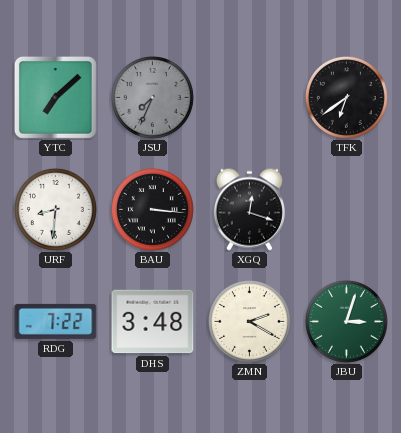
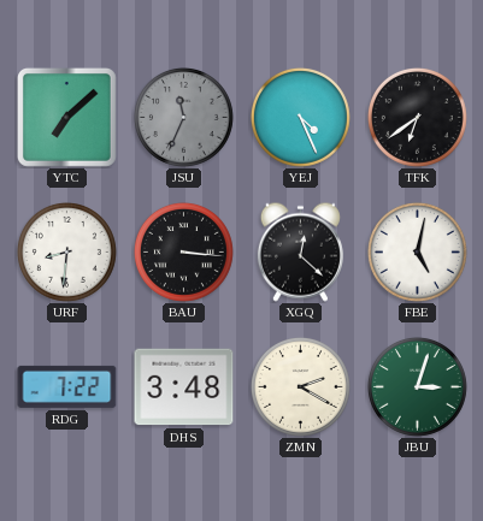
JSU: 7:34 -> 11:34
YEJ: none -> 4:26
XGQ: 12:18 -> 12:22
FBE: none -> 5:02
